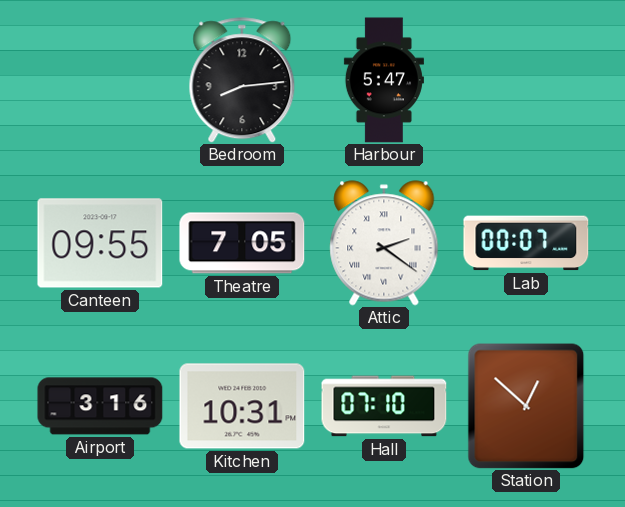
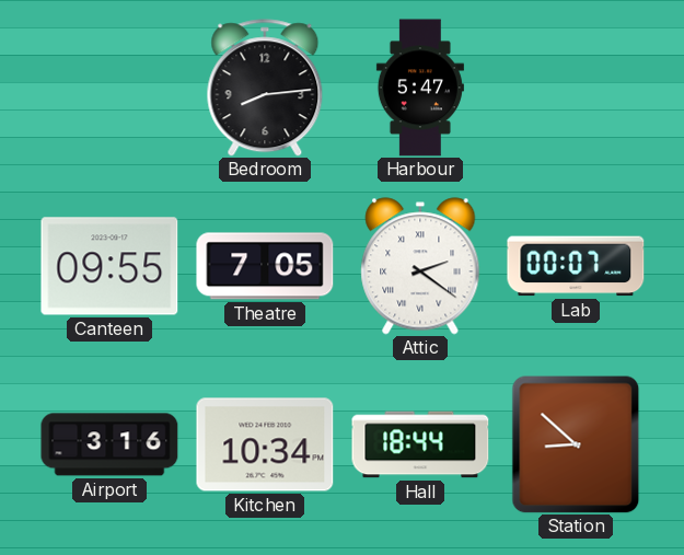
Kitchen: 10:31 -> 10:34
Hall: 07:10 -> 18:44
Station: 12:52 -> 8:52
